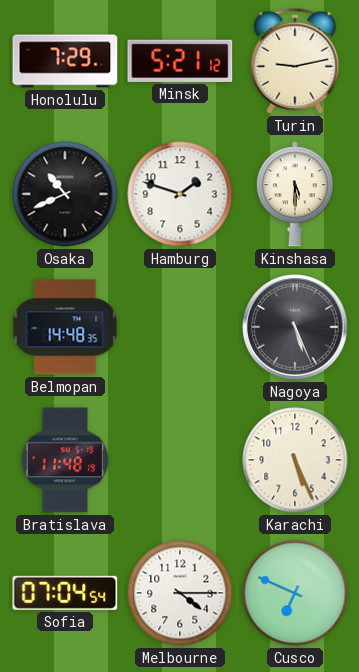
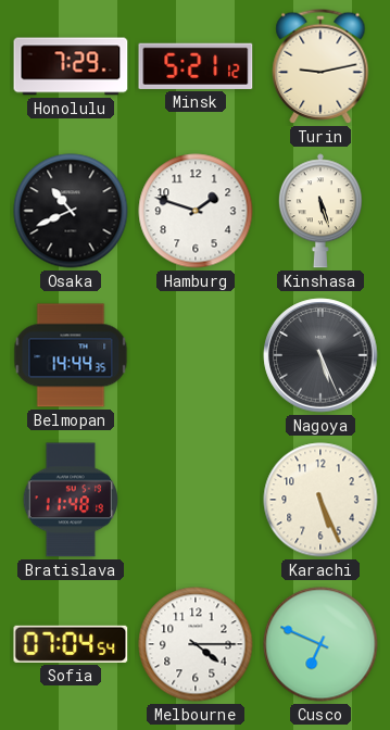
Kinshasa: 5:30 -> 5:27
Belmopan: 14:48 -> 14:44
